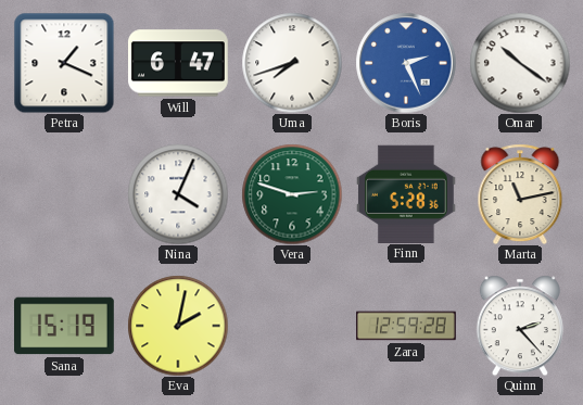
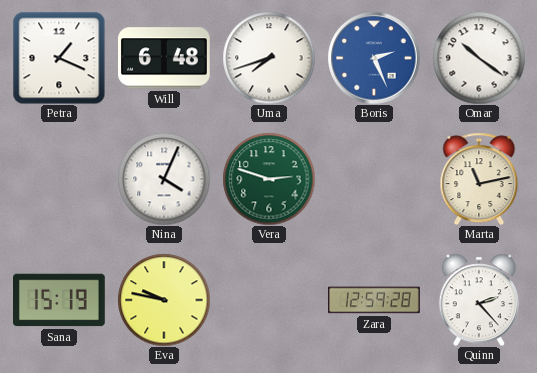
Will: 6:47 -> 6:48
Finn: 5:28 -> none
Eva: 2:02 -> 9:47
